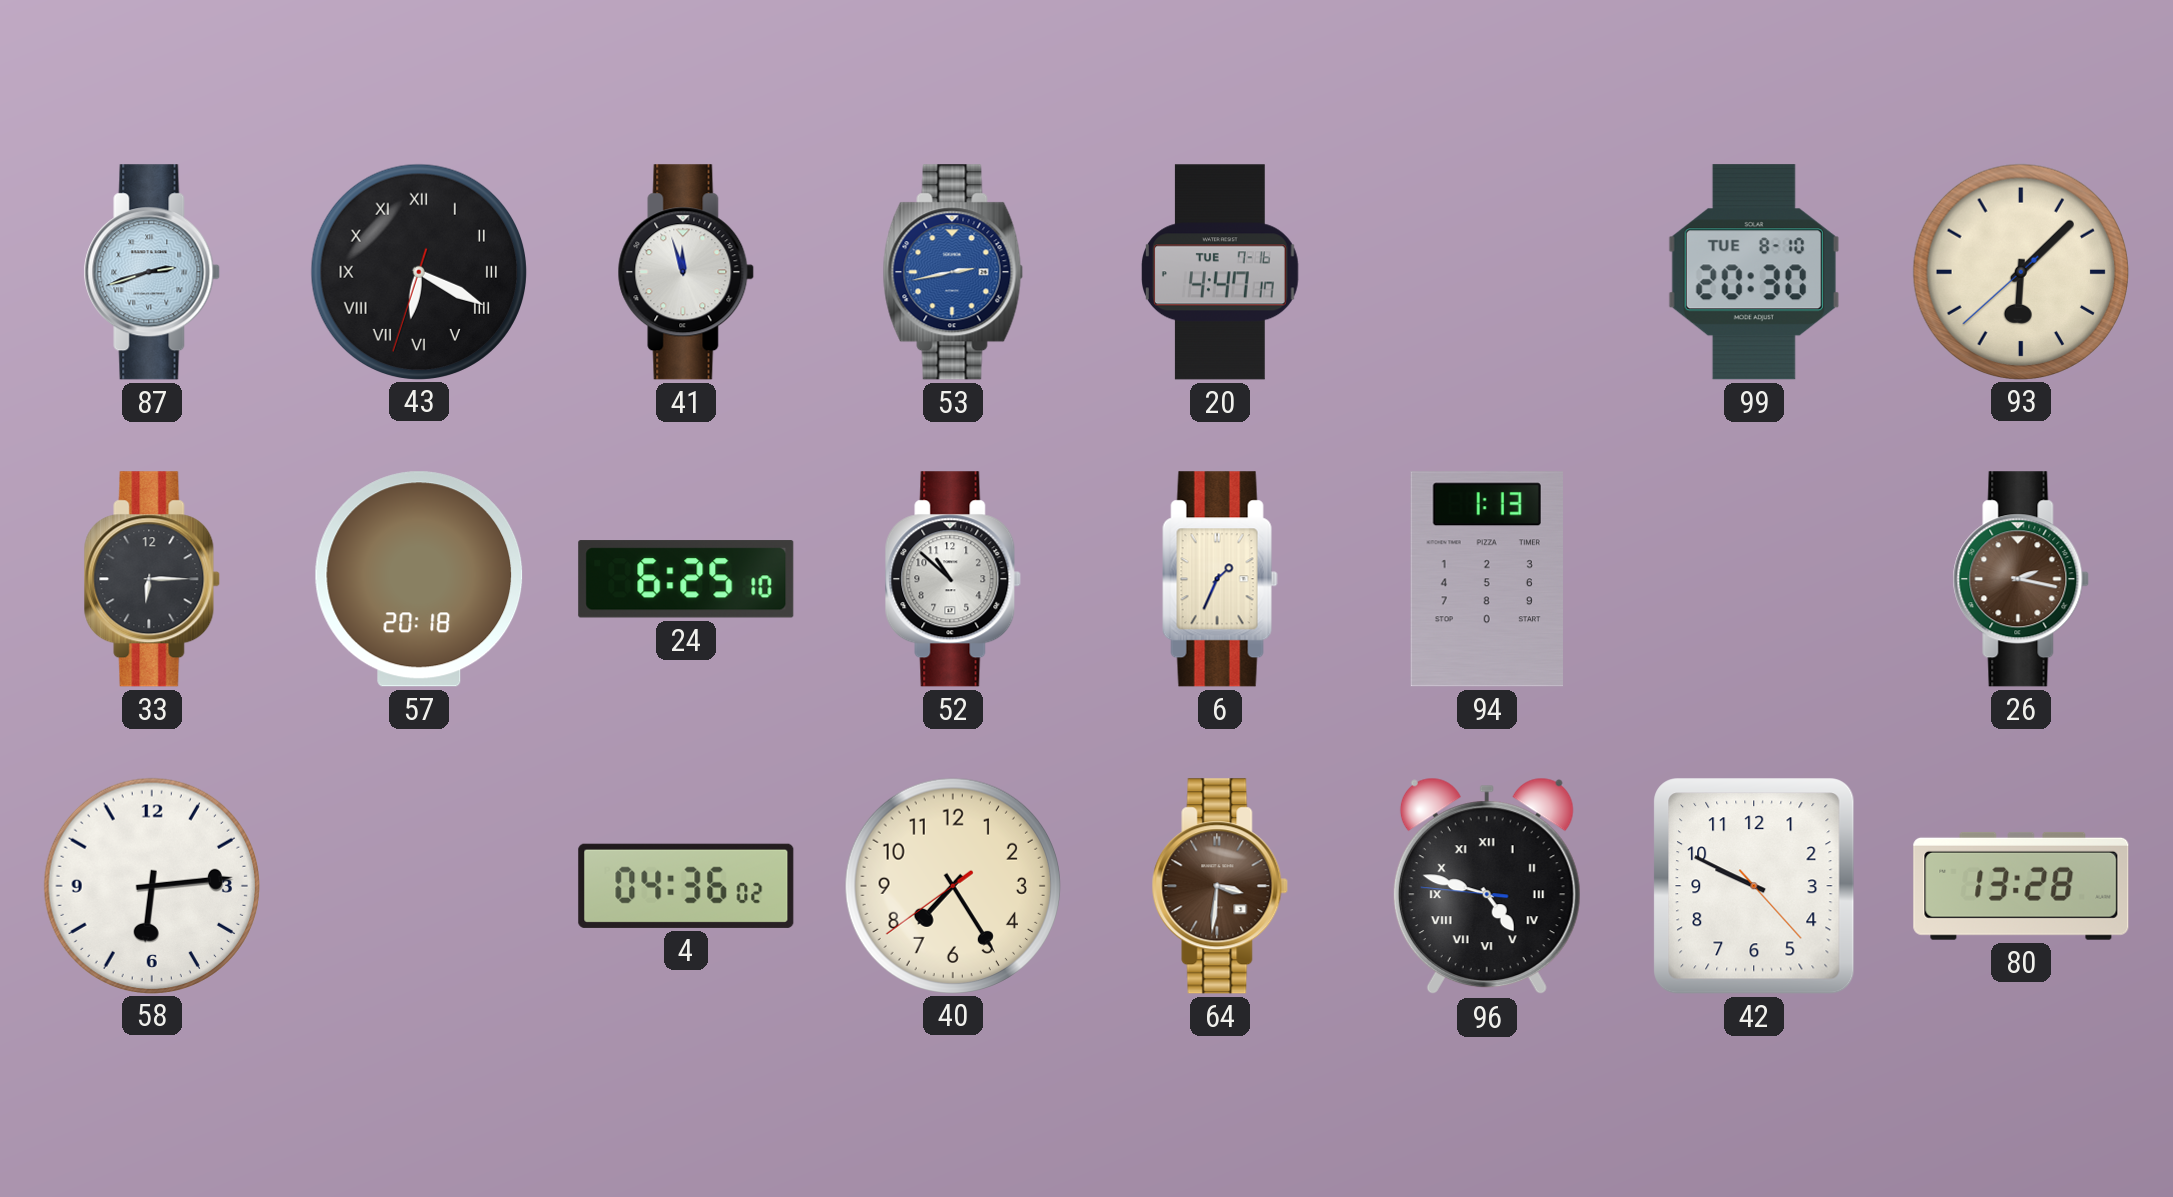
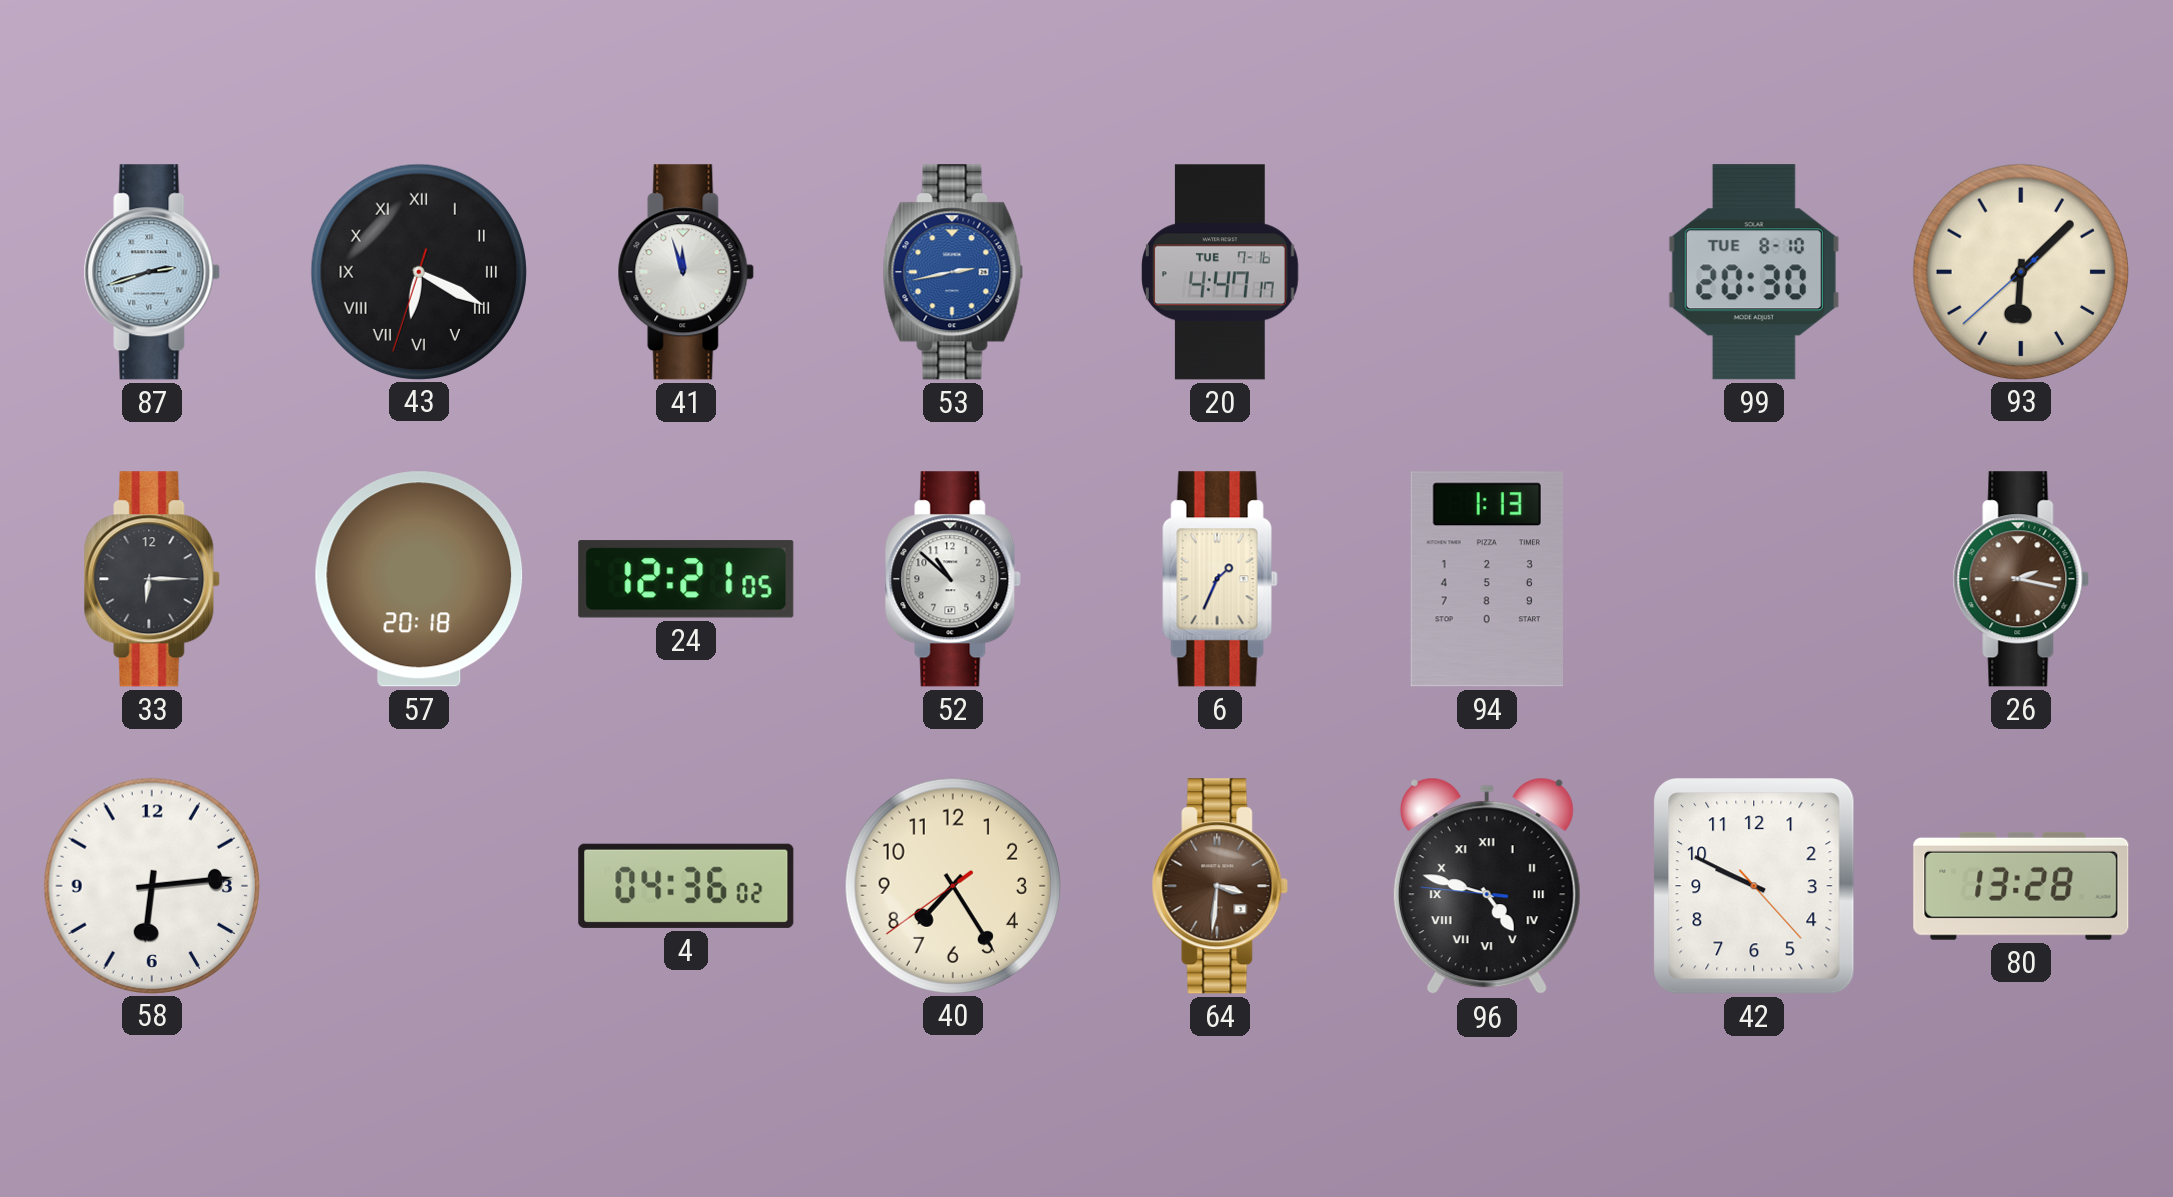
24: 6:25 -> 12:21
